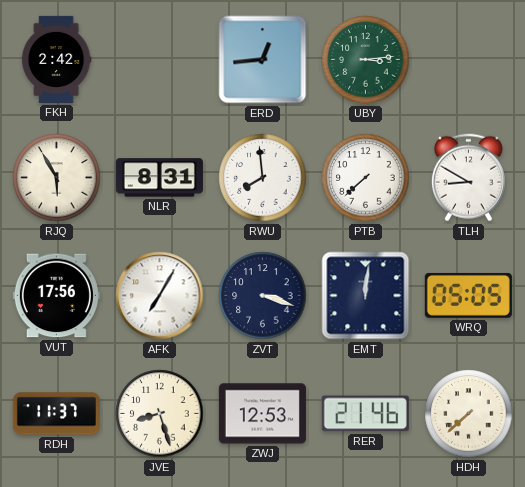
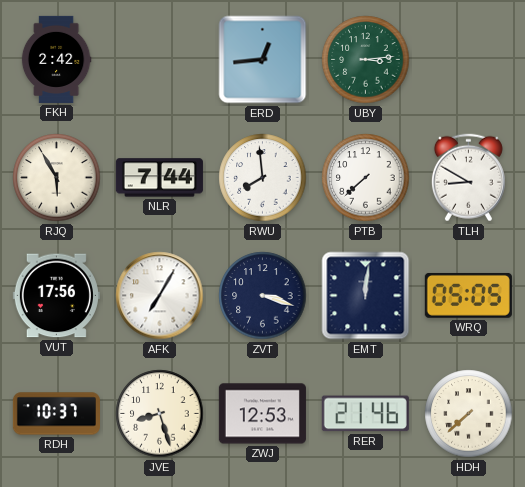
NLR: 8:31 -> 7:44
RDH: 11:37 -> 10:37
